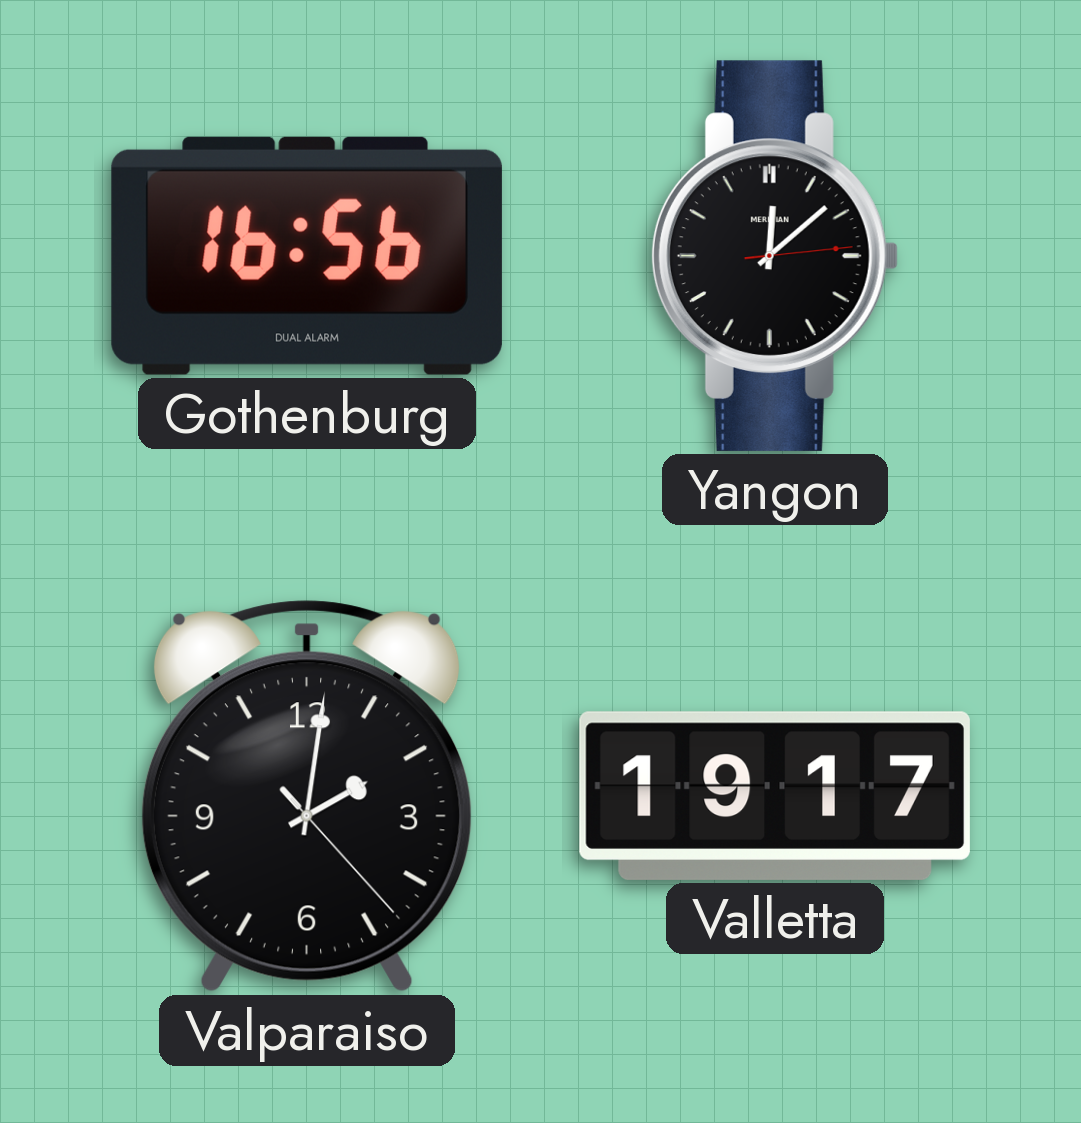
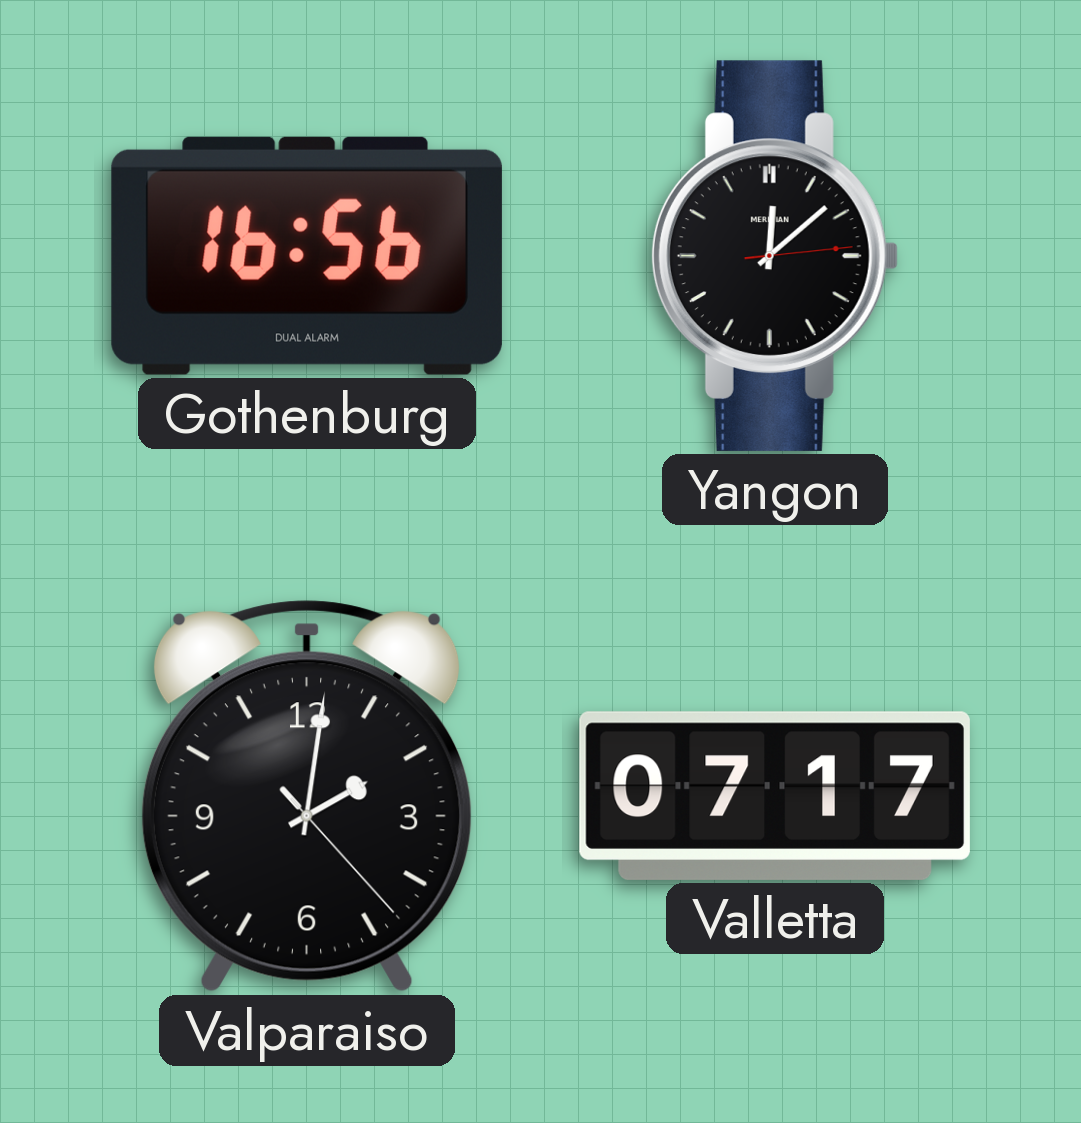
Valletta: 19:17 -> 07:17
